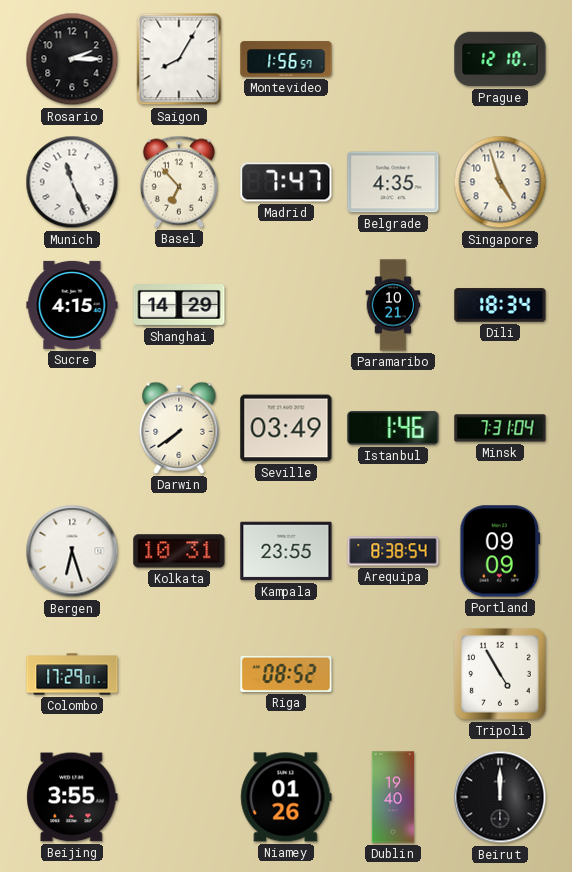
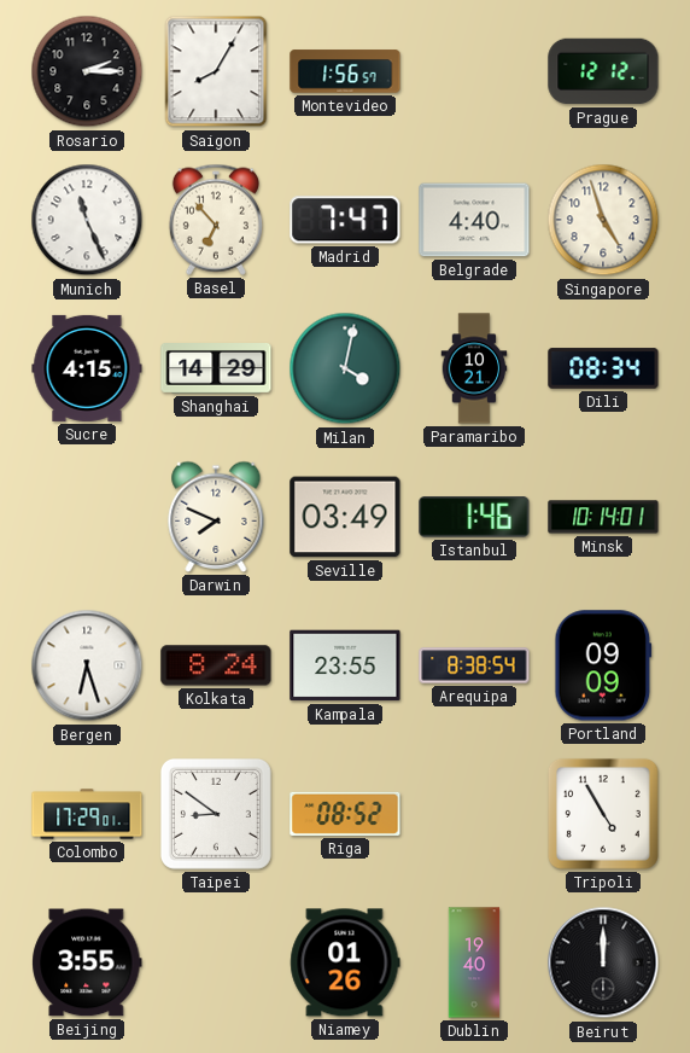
Prague: 12:10 -> 12:12
Belgrade: 4:35 -> 4:40
Milan: none -> 4:02
Dili: 18:34 -> 08:34
Darwin: 7:39 -> 7:49
Minsk: 7:31 -> 10:14
Kolkata: 10:31 -> 8:24
Taipei: none -> 8:51
